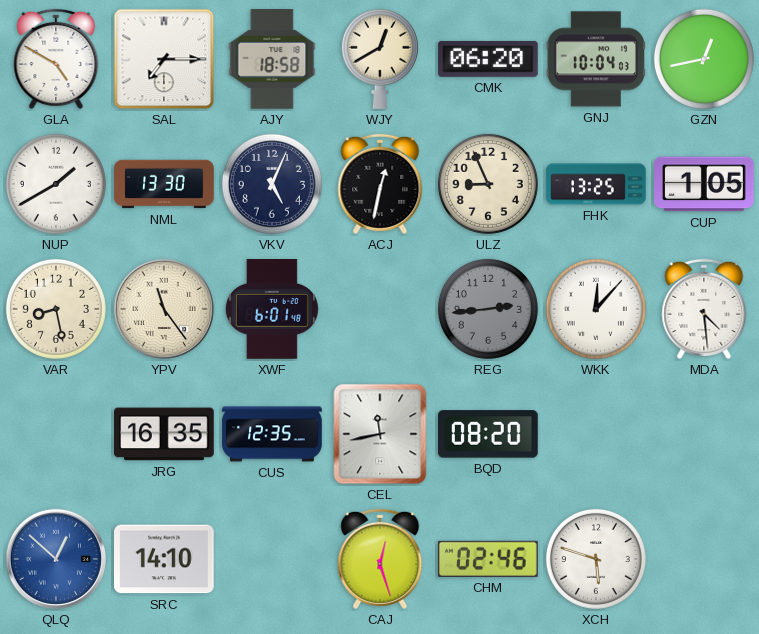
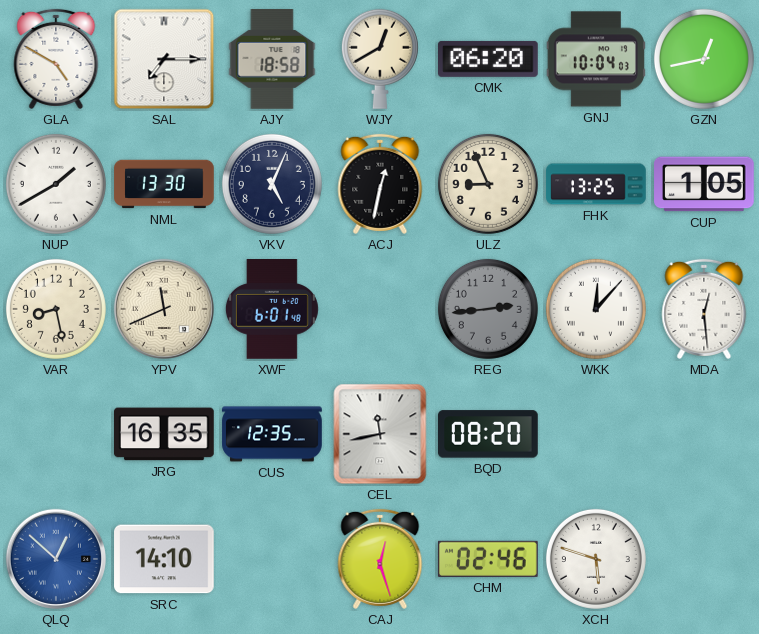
YPV: 11:24 -> 11:41
MDA: 4:29 -> 12:29
